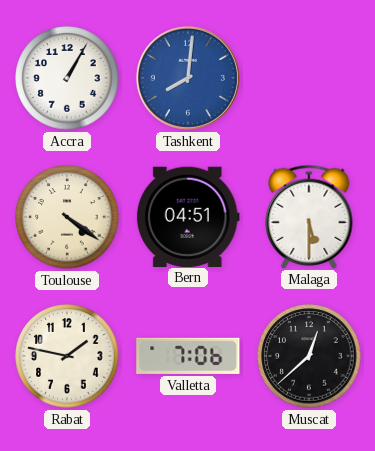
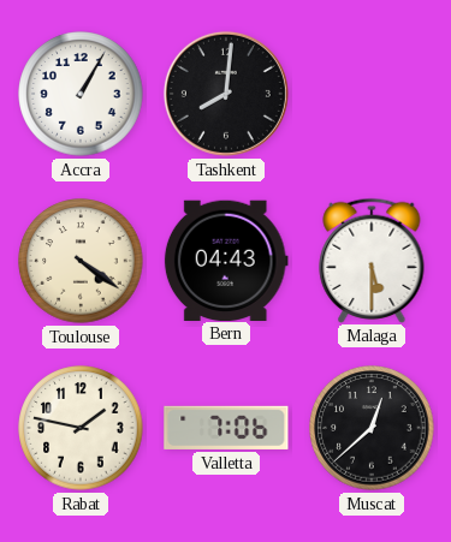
Tashkent dial: blue -> black
Bern: 04:51 -> 04:43
